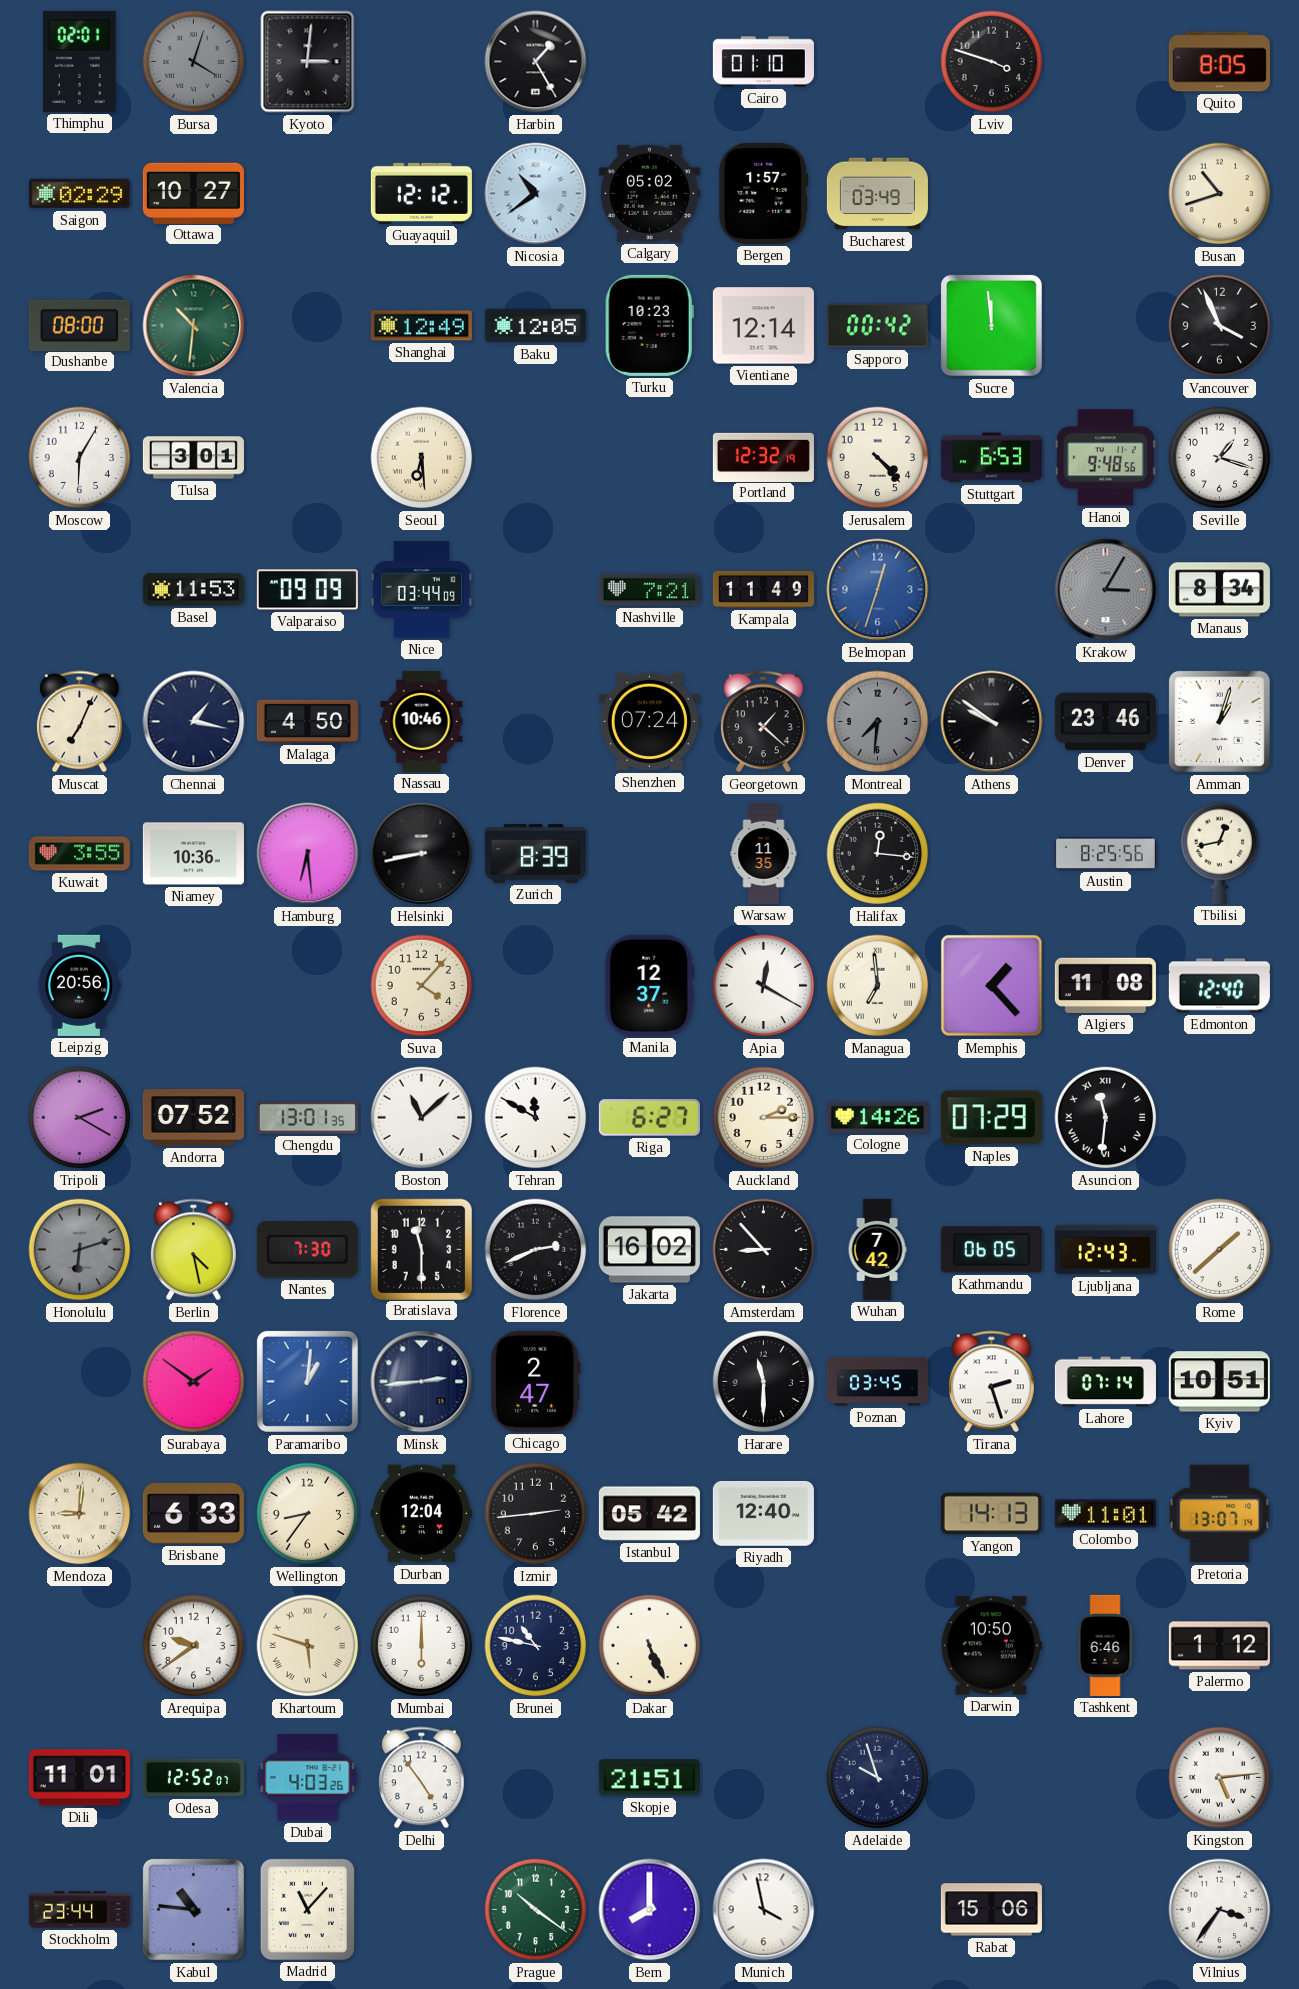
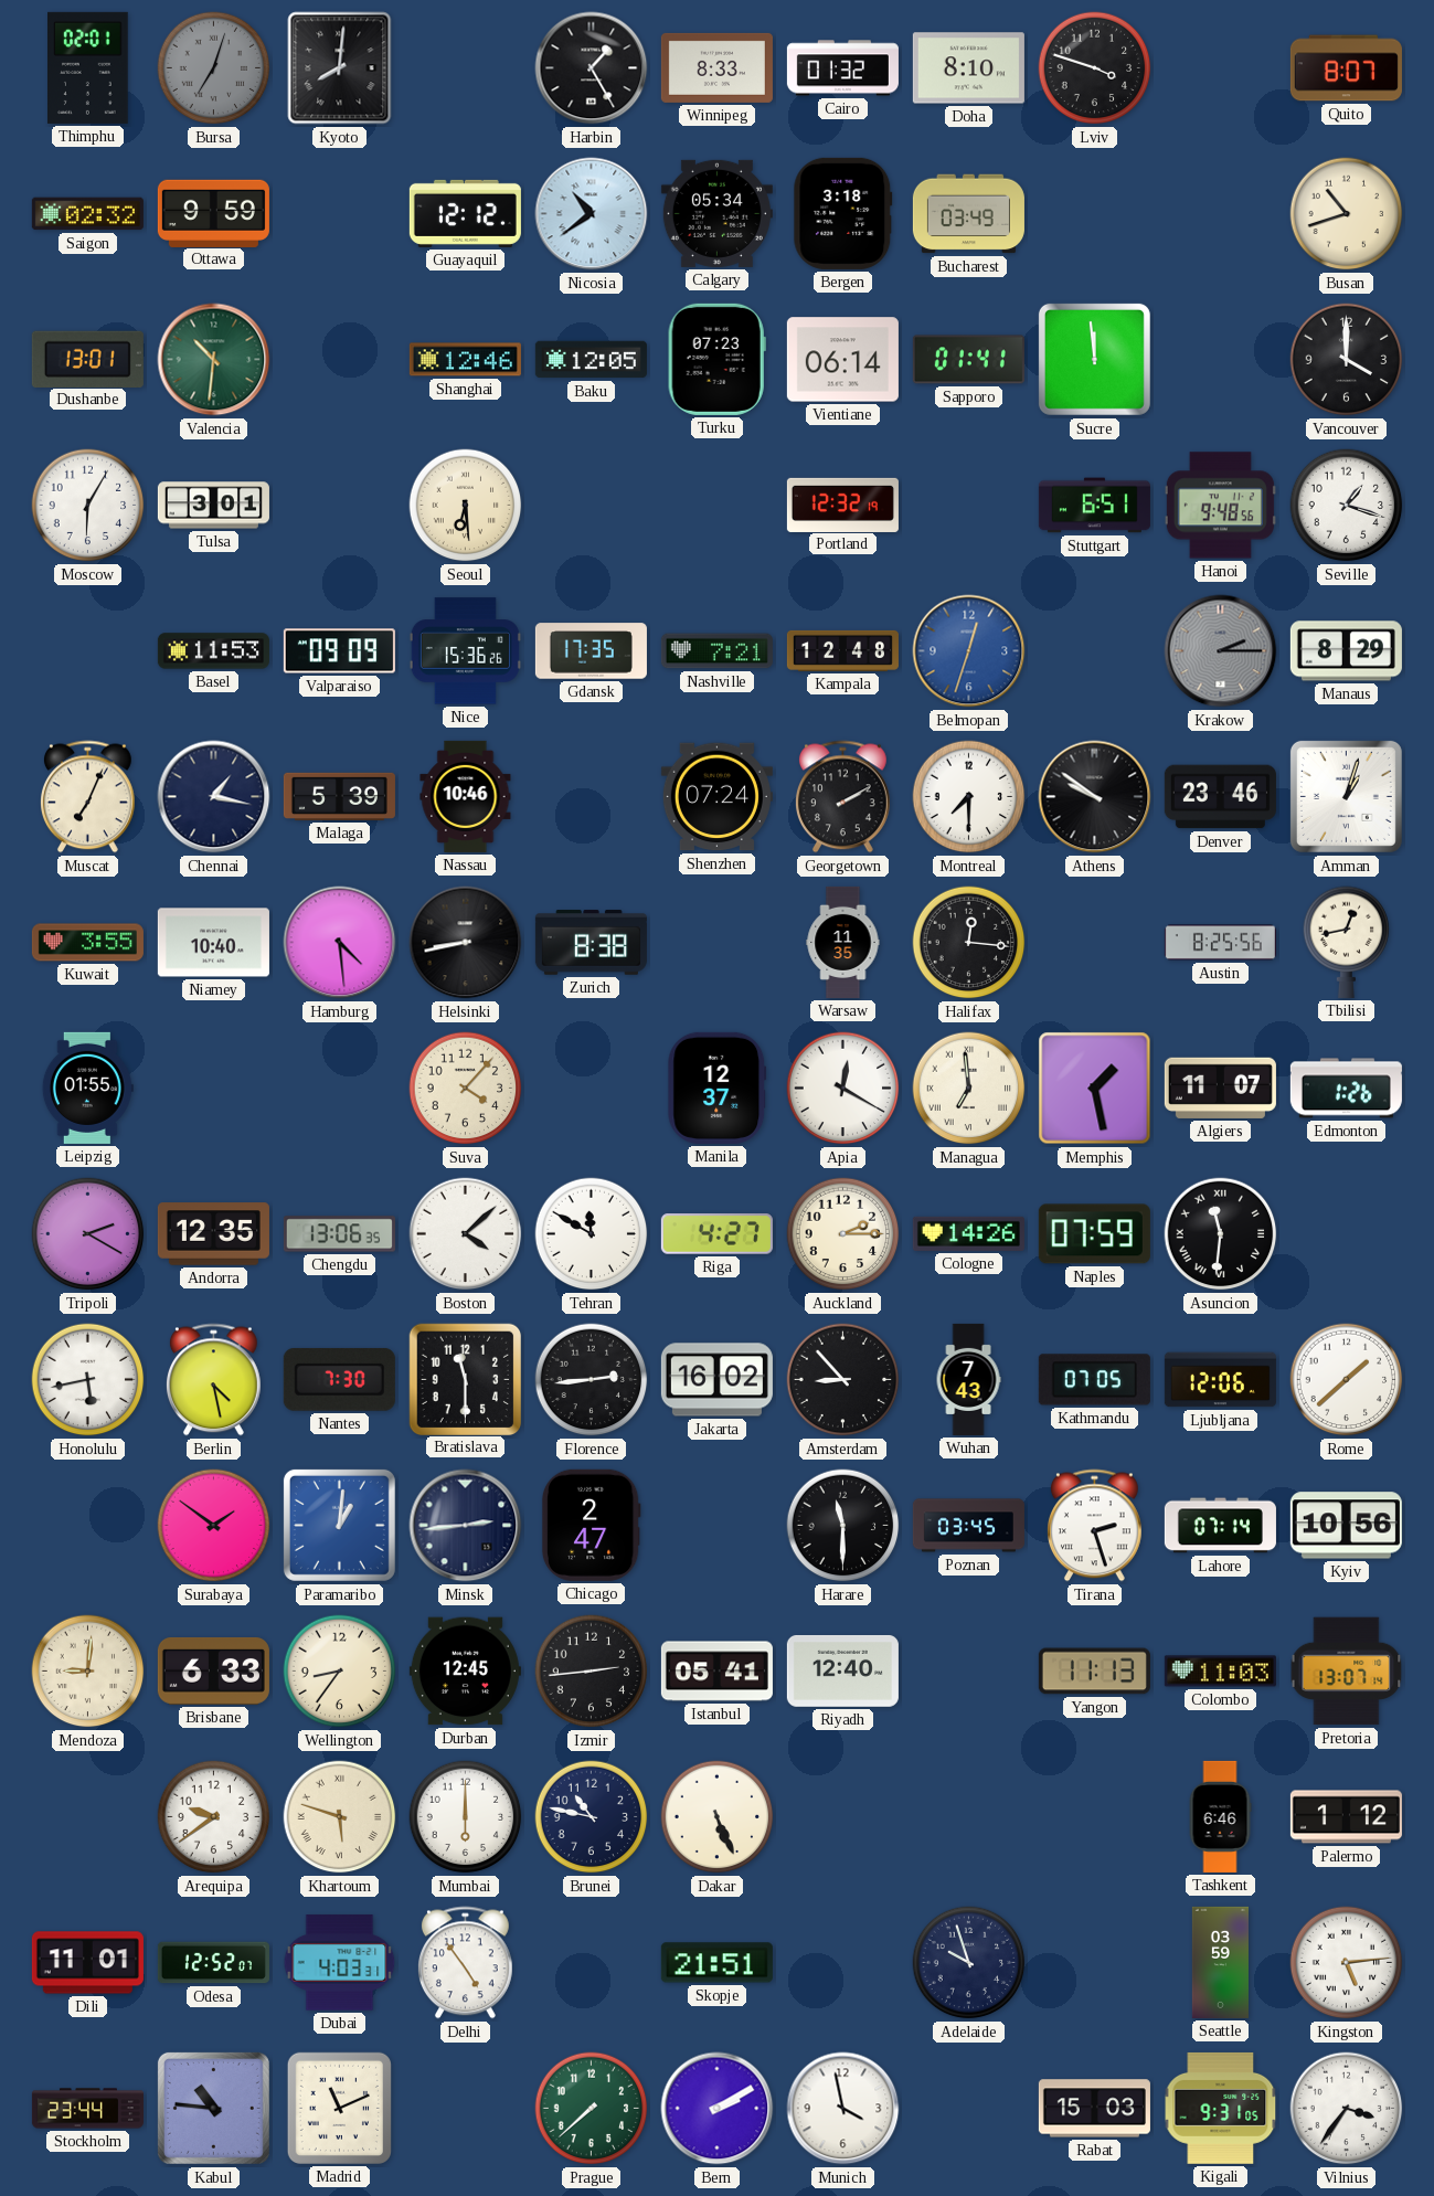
Bursa: 4:03 -> 7:03
Kyoto: 3:01 -> 8:01
Winnipeg: none -> 8:33
Cairo: 01:10 -> 01:32
Doha: none -> 8:10
Quito: 8:05 -> 8:07
Saigon: 02:29 -> 02:32
Ottawa: 10:27 -> 9:59
Calgary: 05:02 -> 05:34
Bergen: 1:57 -> 3:18
Dushanbe: 08:00 -> 13:01
Shanghai: 12:49 -> 12:46
Turku: 10:23 -> 07:23
Vientiane: 12:14 -> 06:14
Sapporo: 00:42 -> 01:41
Vancouver: 3:56 -> 4:00
Jerusalem: 4:23 -> none
Stuttgart: 6:53 -> 6:51
Nice: 03:44 -> 15:36
Gdansk: none -> 17:35
Kampala: 11:49 -> 12:48
Krakow: 3:05 -> 2:15
Manaus: 8:34 -> 8:29
Malaga: 4:50 -> 5:39
Georgetown: 1:22 -> 2:10
Montreal: 7:31 -> 7:30
Montreal dial: grey -> white
Niamey: 10:36 -> 10:40
Hamburg: 6:29 -> 4:29
Zurich: 8:39 -> 8:38
Leipzig: 20:56 -> 01:55
Memphis: 1:23 -> 1:28
Algiers: 11:08 -> 11:07
Edmonton: 12:40 -> 1:26
Andorra: 07:52 -> 12:35
Chengdu: 13:01 -> 13:06
Boston: 11:08 -> 4:08
Riga: 6:27 -> 4:27
Naples: 07:29 -> 07:59
Honolulu: 6:12 -> 5:43
Honolulu dial: grey -> white
Florence: 2:41 -> 2:44
Wuhan: 7:42 -> 7:43
Kathmandu: 06:05 -> 07:05
Ljubljana: 12:43 -> 12:06
Kyiv: 10:51 -> 10:56
Durban: 12:04 -> 12:45
Istanbul: 05:42 -> 05:41
Yangon: 14:13 -> 11:13
Colombo: 11:01 -> 11:03
Darwin: 10:50 -> none
Dubai: 4:03:26 -> 4:03:31
Seattle: none -> 03:59
Madrid: 11:07 -> 11:11
Prague: 10:21 -> 7:38
Bern: 8:00 -> 2:10
Rabat: 15:06 -> 15:03
Kigali: none -> 9:31
